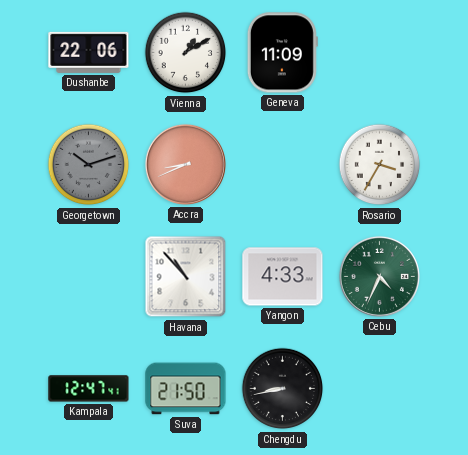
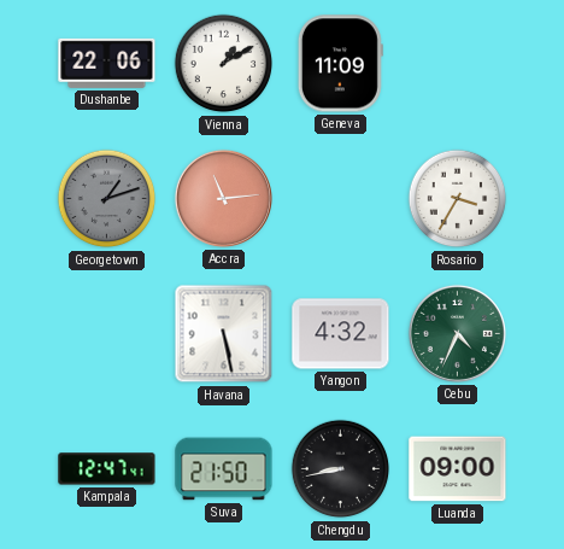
Georgetown: 10:12 -> 1:12
Accra: 8:41 -> 11:14
Havana: 10:53 -> 5:28
Yangon: 4:33 -> 4:32
Luanda: none -> 09:00
